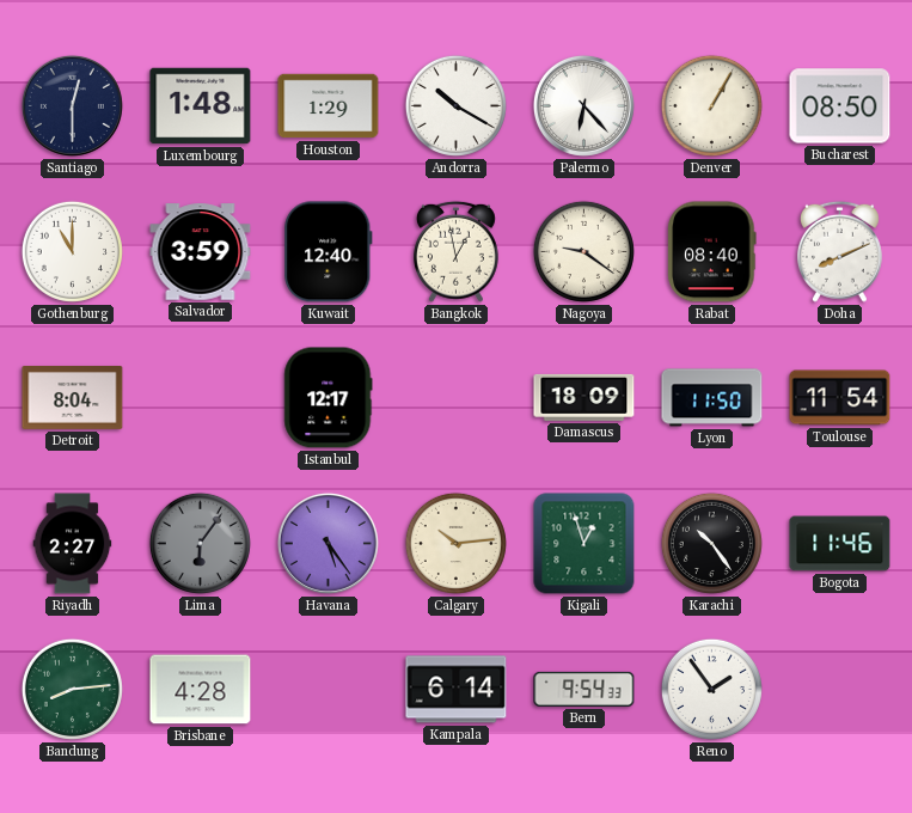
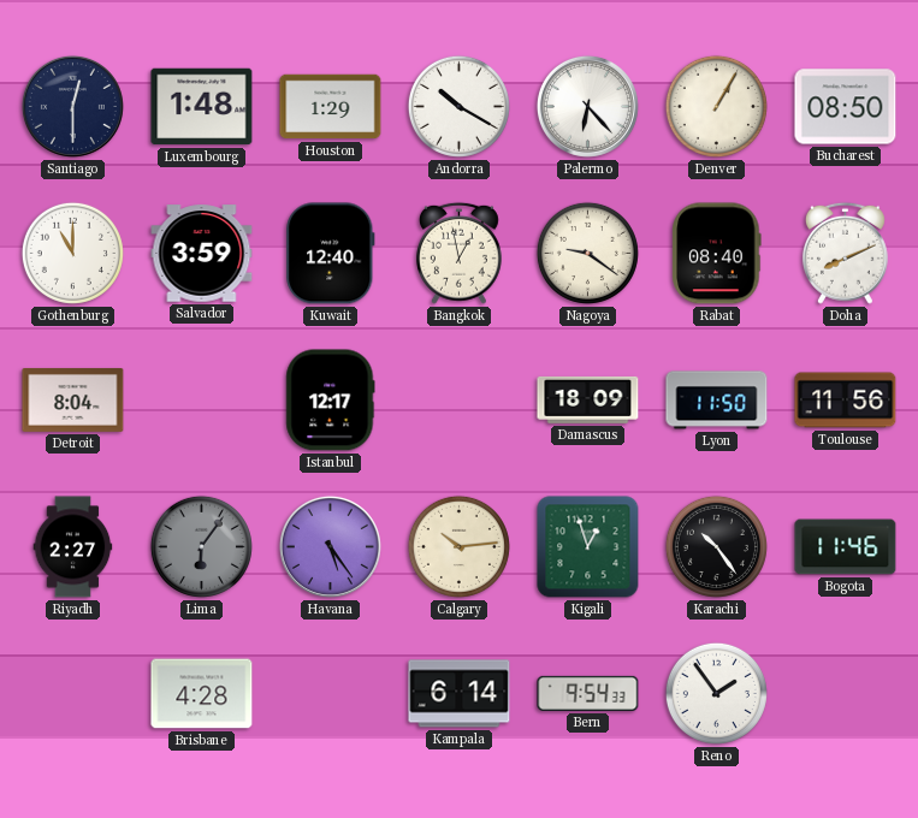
Toulouse: 11:54 -> 11:56
Bandung: 8:14 -> none
